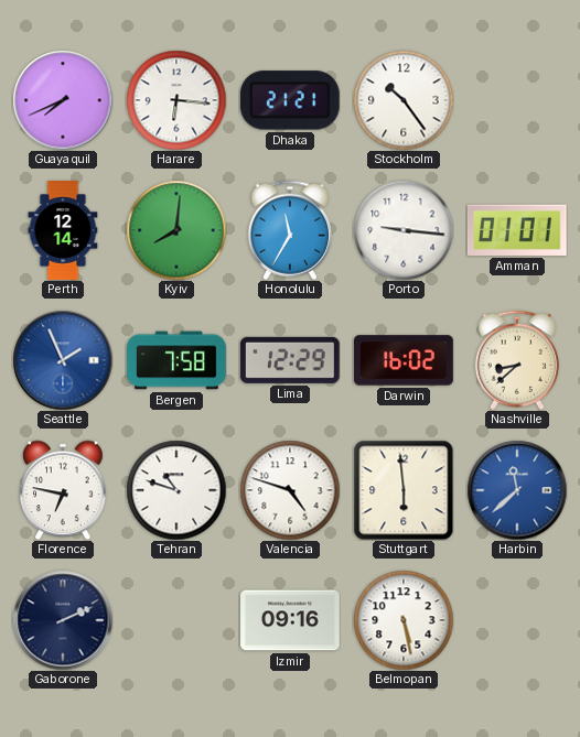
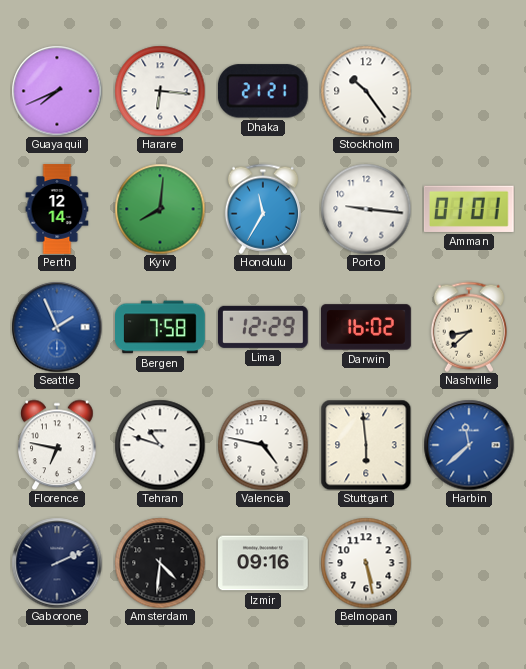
Valencia: 4:48 -> 4:47
Amsterdam: none -> 4:31
